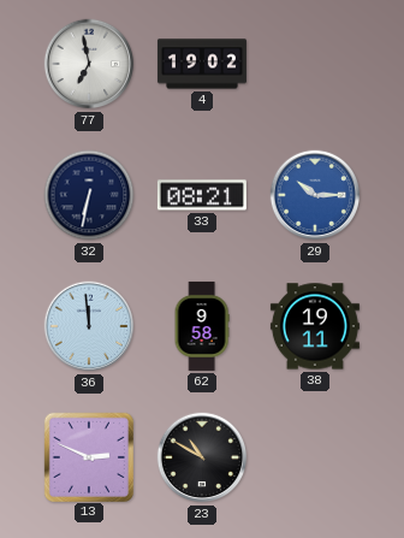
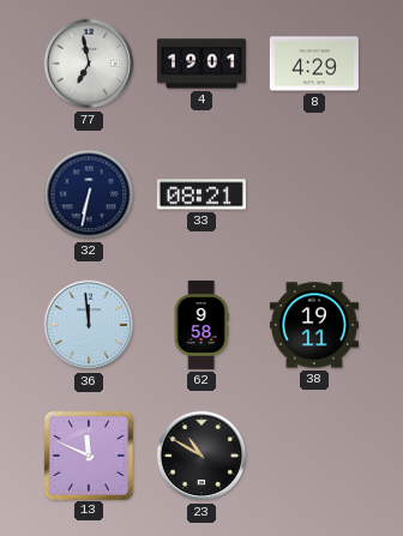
4: 19:02 -> 19:01
8: none -> 4:29
29: 10:15 -> none
13: 2:49 -> 11:49
